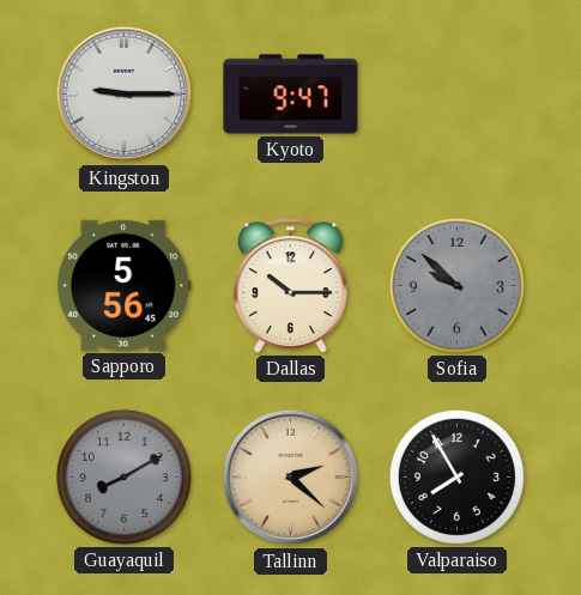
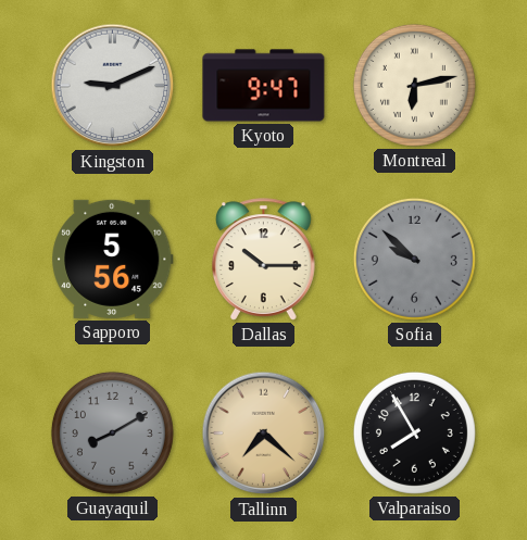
Kingston: 9:15 -> 9:11
Montreal: none -> 6:13
Tallinn: 2:22 -> 7:22
